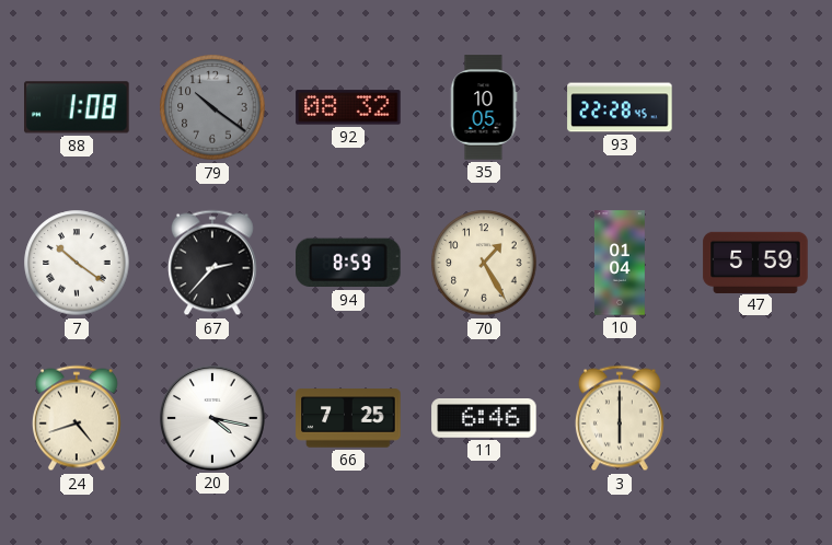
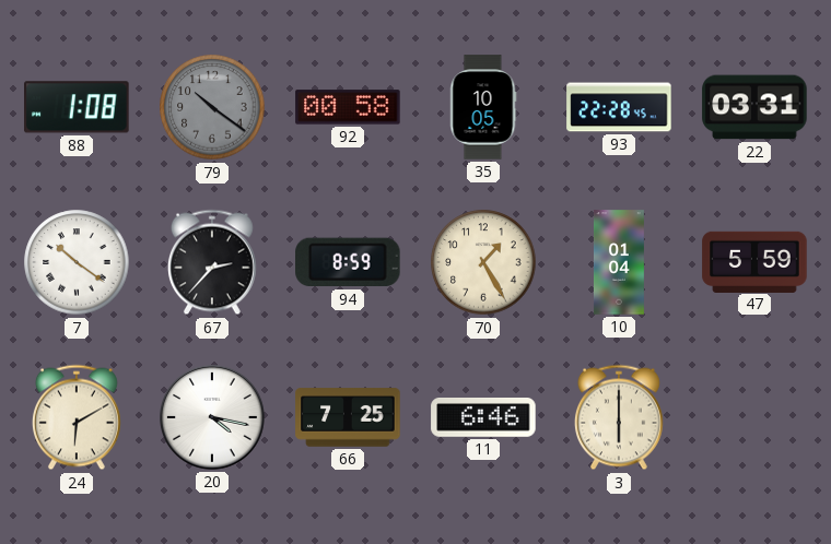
92: 08:32 -> 00:58
22: none -> 03:31
24: 4:42 -> 6:10
